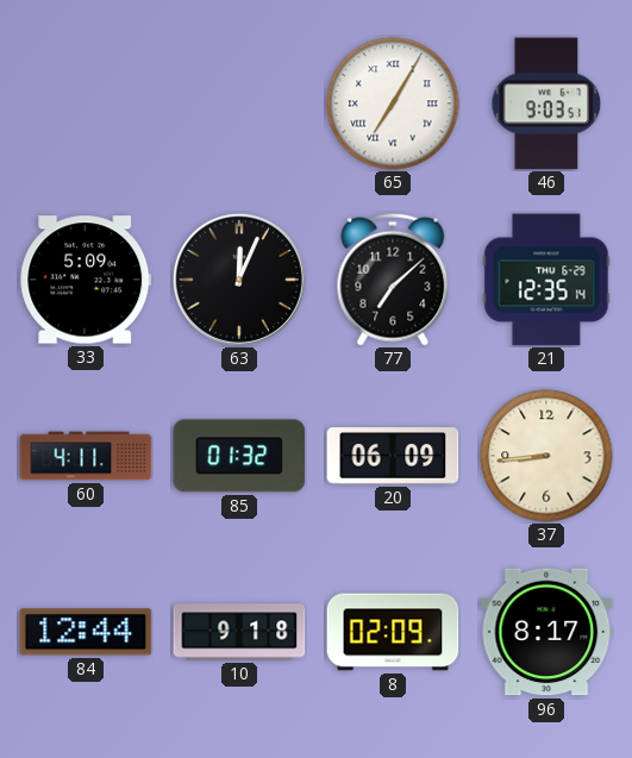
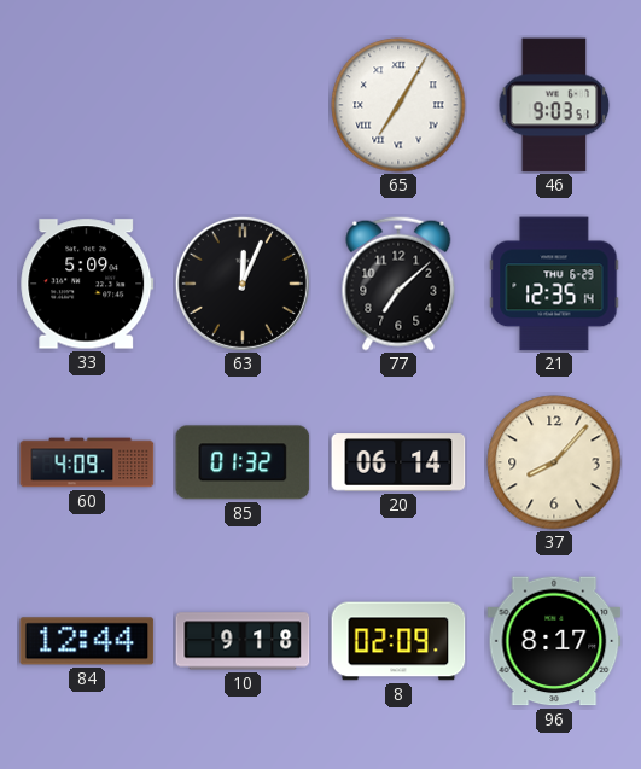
60: 4:11 -> 4:09
20: 06:09 -> 06:14
37: 8:44 -> 8:07
